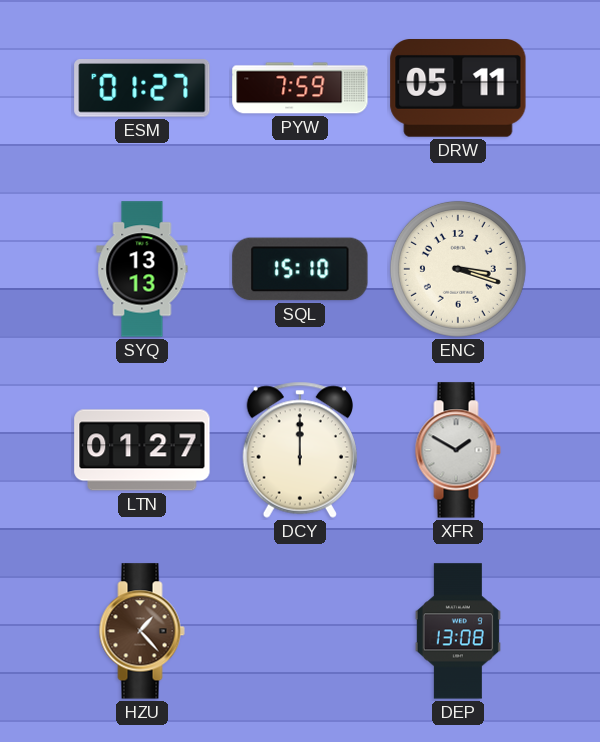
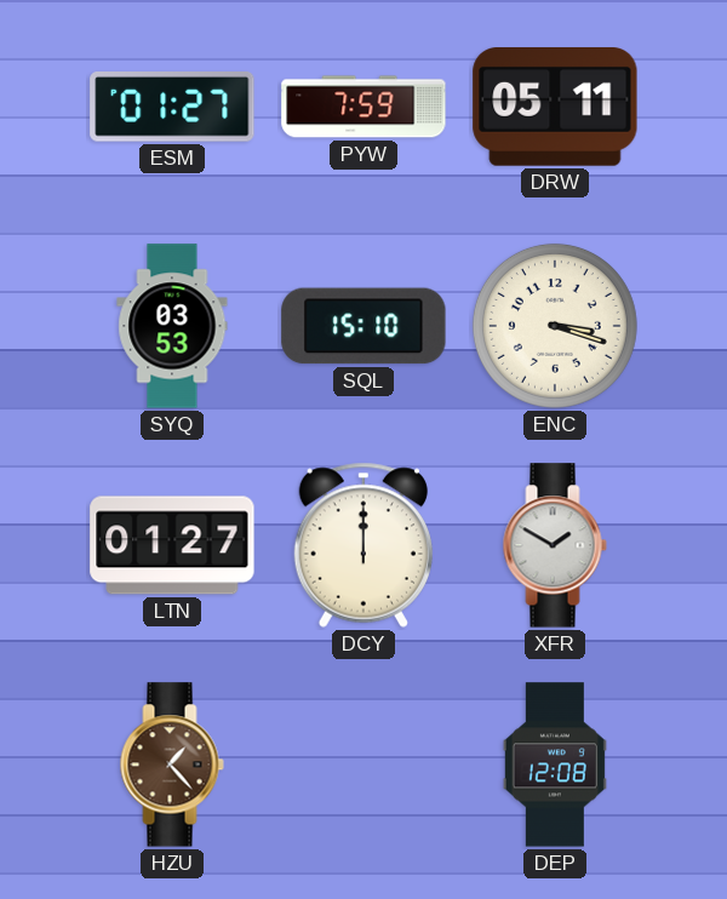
SYQ: 13:13 -> 03:53
DEP: 13:08 -> 12:08
